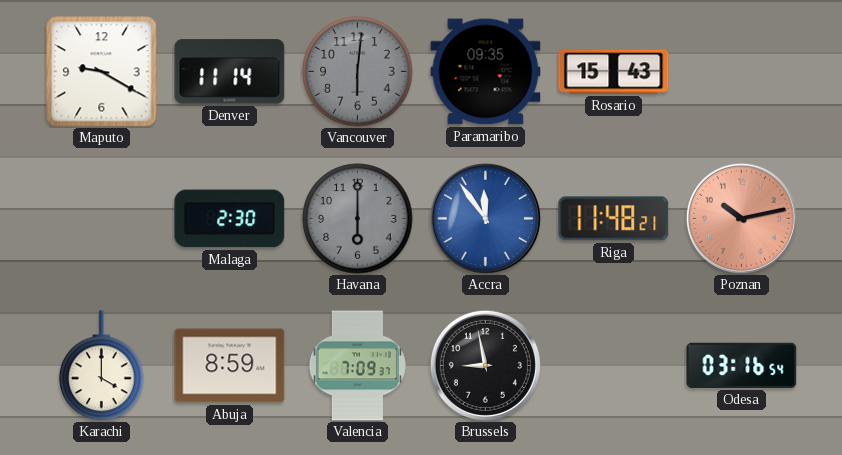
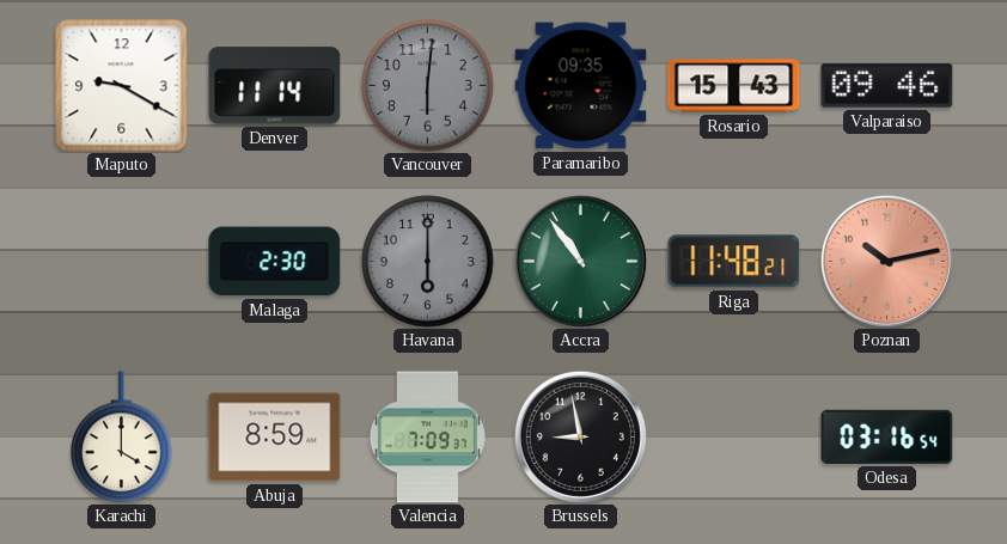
Valparaiso: none -> 09:46
Accra: 11:54 -> 10:54
Accra dial: blue -> green
